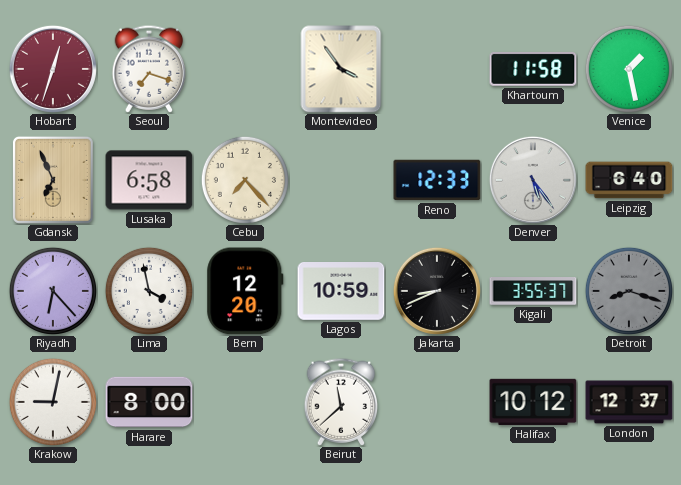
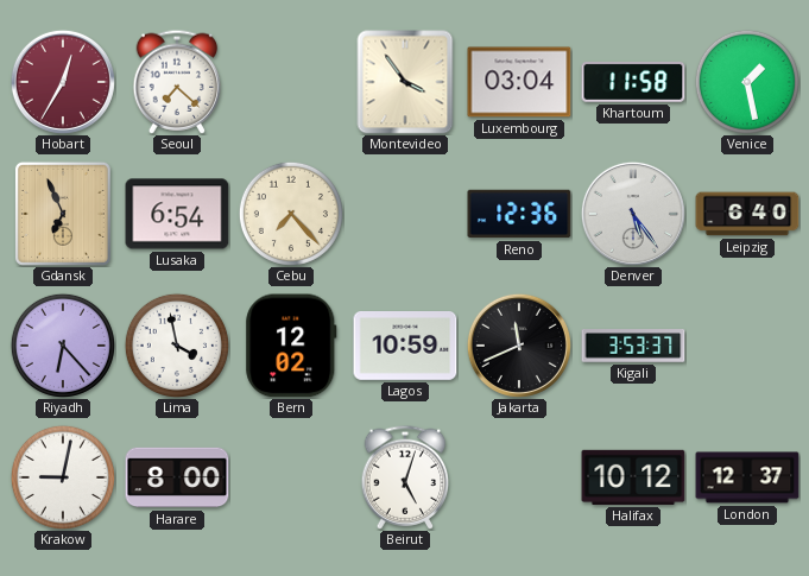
Hobart: 12:33 -> 12:35
Seoul: 7:18 -> 7:22
Luxembourg: none -> 03:04
Lusaka: 6:58 -> 6:54
Reno: 12:33 -> 12:36
Bern: 12:20 -> 12:02
Jakarta: 8:41 -> 11:41
Kigali: 3:55 -> 3:53
Detroit: 8:18 -> none
Beirut: 11:38 -> 5:03
